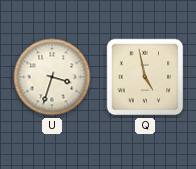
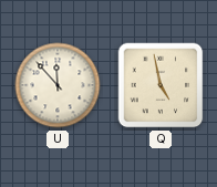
U: 3:33 -> 11:53
